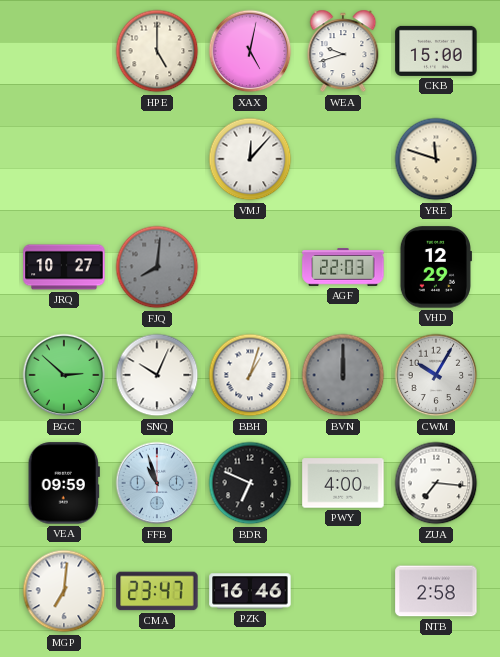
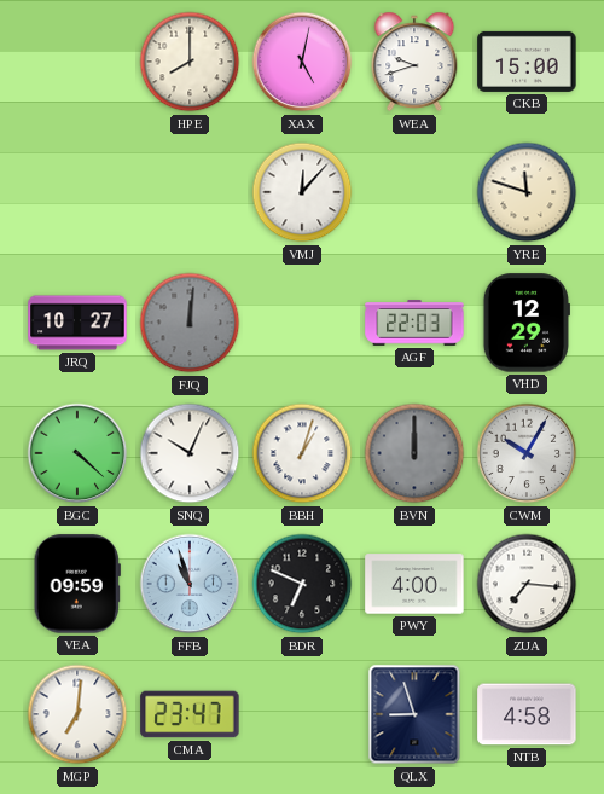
HPE: 5:00 -> 8:00
FJQ: 8:01 -> 12:01
BGC: 2:52 -> 4:22
PZK: 16:46 -> none
QLX: none -> 8:57
NTB: 2:58 -> 4:58
